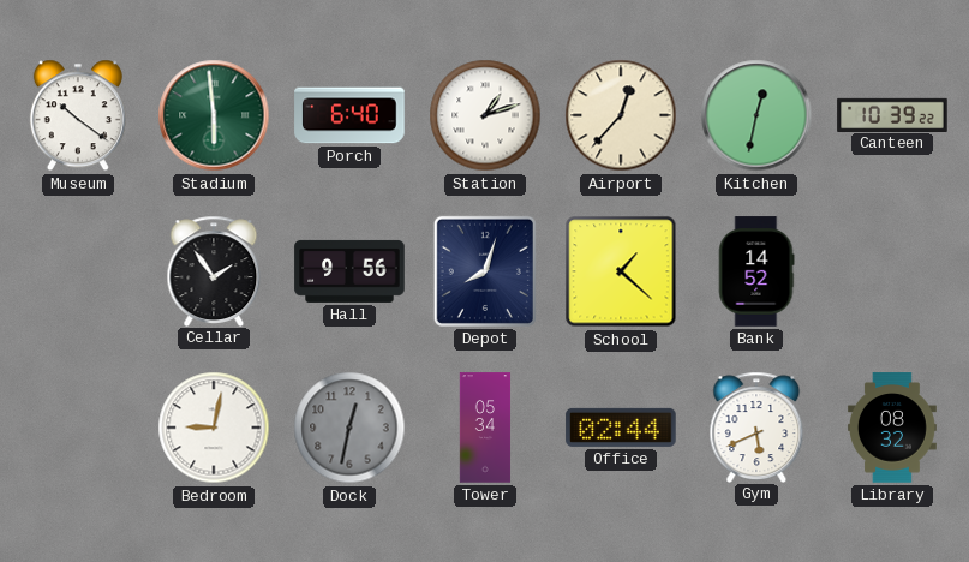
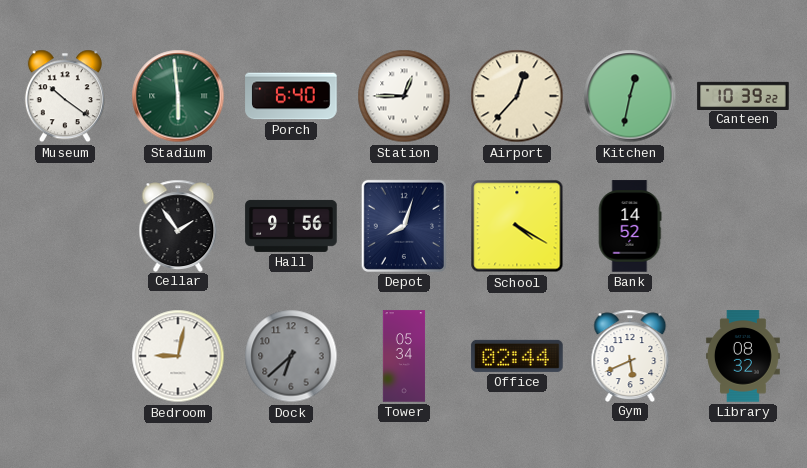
Station: 1:12 -> 12:45
School: 1:22 -> 4:20
Dock: 12:32 -> 6:38
